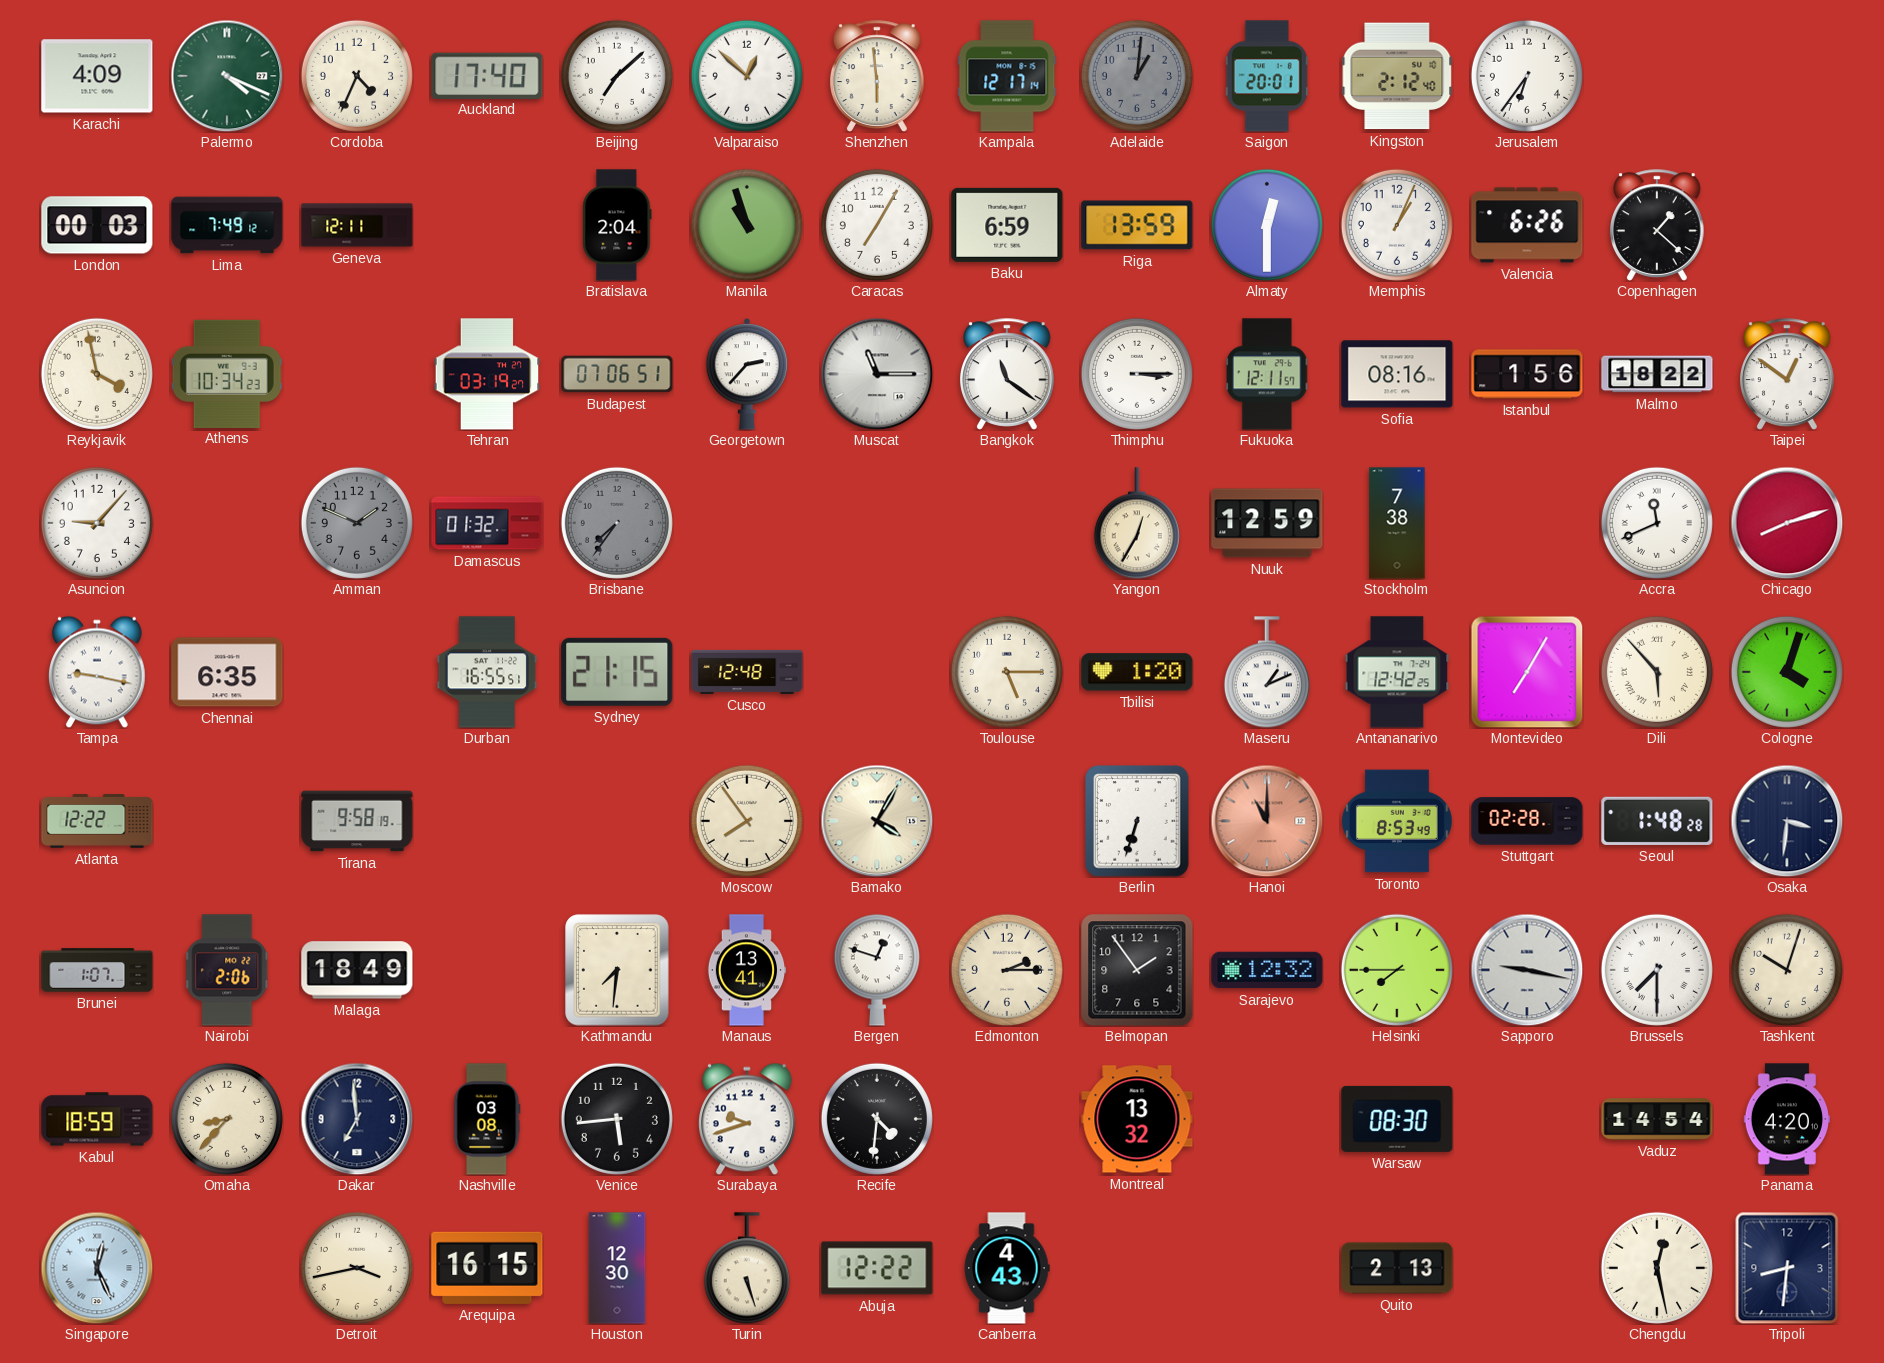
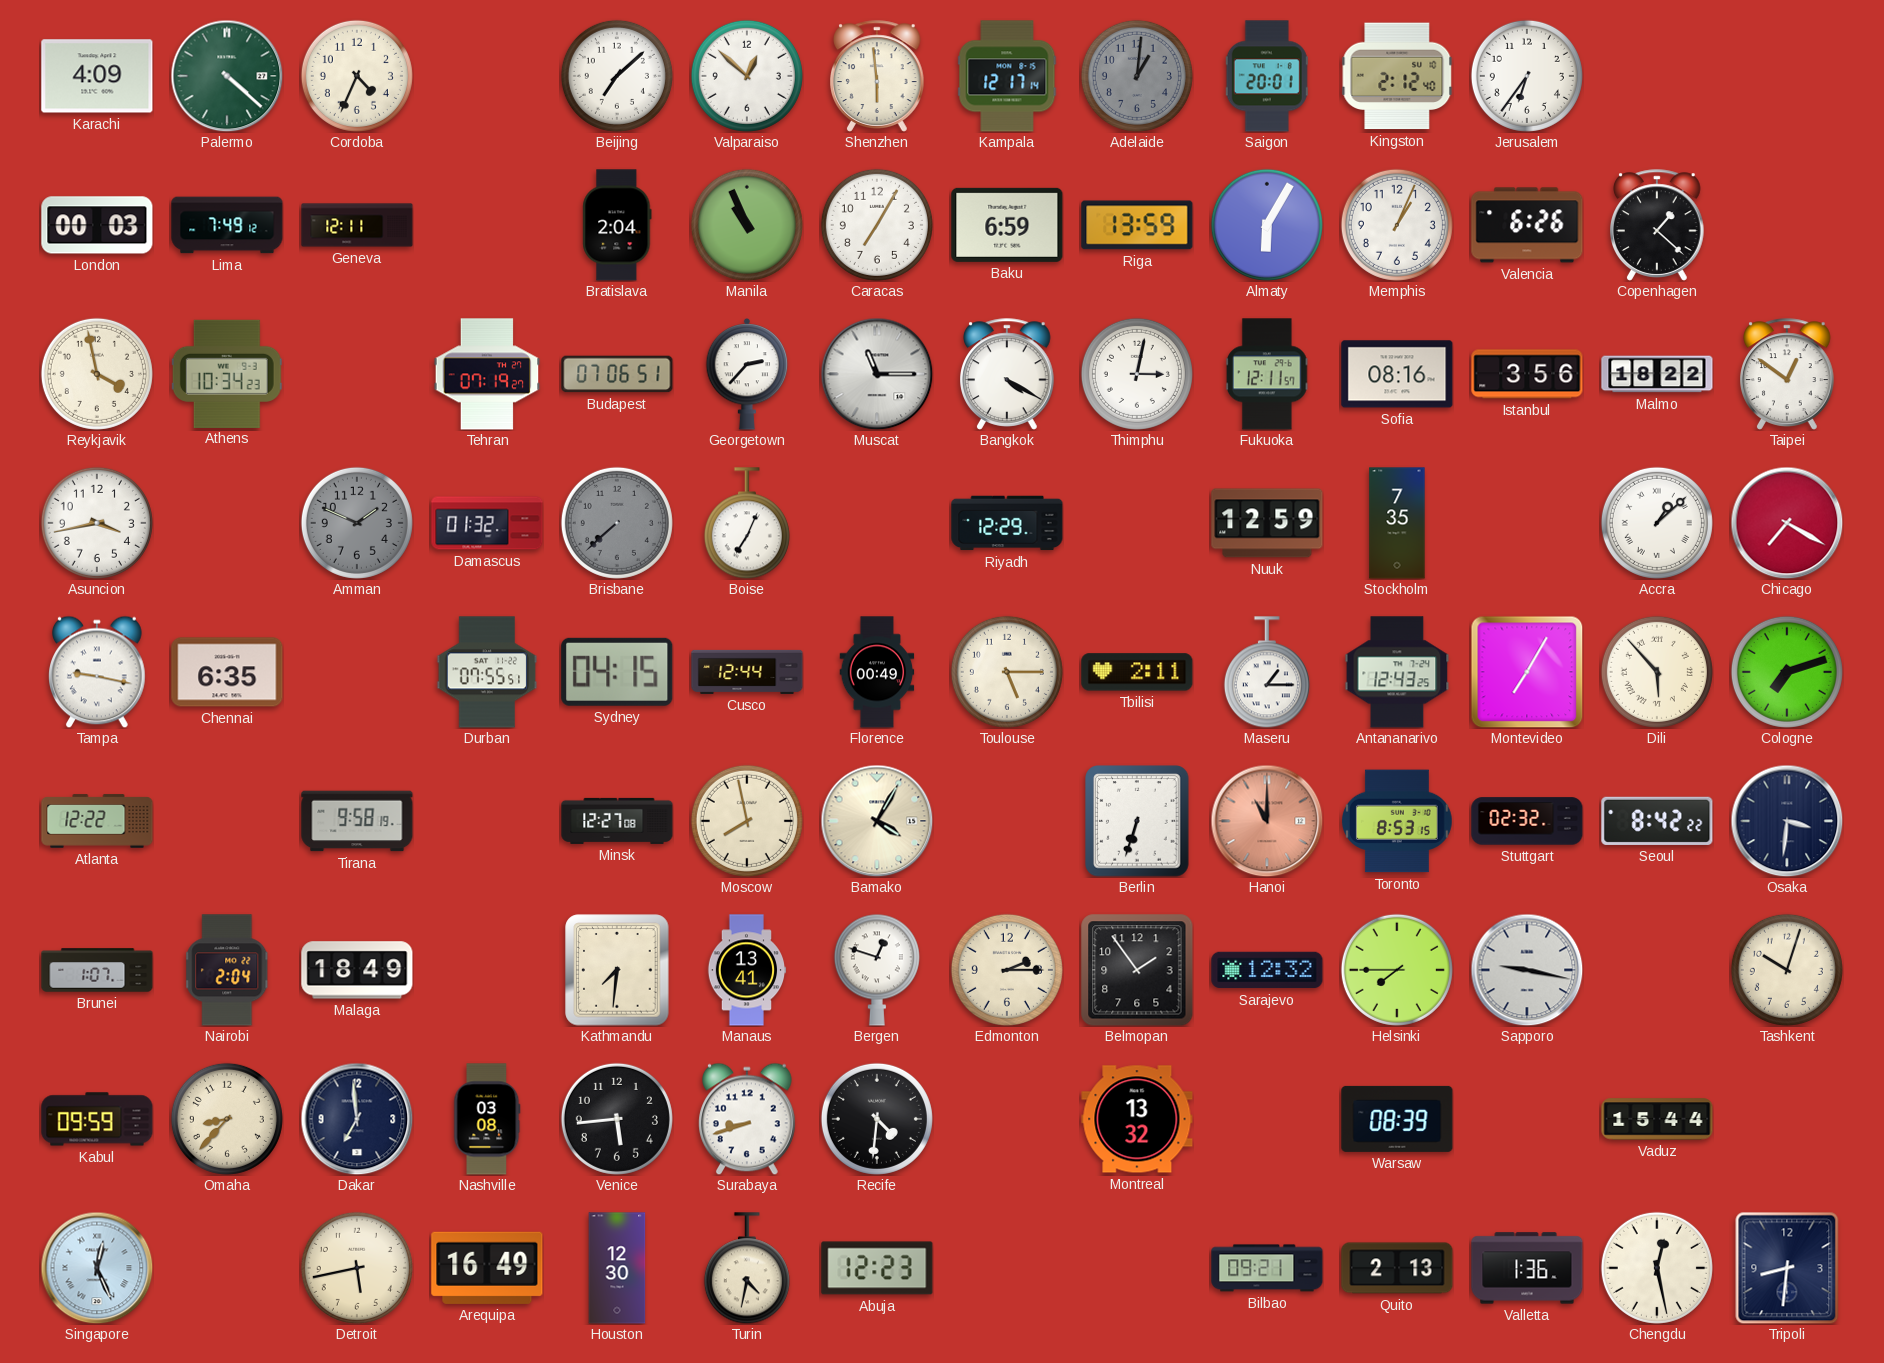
Palermo: 4:19 -> 4:22
Auckland: 17:40 -> none
Manila: 10:57 -> 10:56
Almaty: 12:30 -> 6:05
Tehran: 03:19 -> 07:19
Bangkok: 11:21 -> 4:20
Thimphu: 3:15 -> 3:02
Istanbul: 1:56 -> 3:56
Asuncion: 9:07 -> 3:43
Brisbane: 7:36 -> 7:38
Boise: none -> 7:04
Riyadh: none -> 12:29
Yangon: 12:35 -> none
Stockholm: 7:38 -> 7:35
Accra: 11:41 -> 1:08
Chicago: 8:12 -> 7:20
Durban: 16:55 -> 07:55
Sydney: 21:15 -> 04:15
Cusco: 12:48 -> 12:44
Florence: none -> 00:49
Tbilisi: 1:20 -> 2:11
Maseru: 1:11 -> 1:15
Antananarivo: 12:42 -> 12:43
Cologne: 4:03 -> 7:12
Minsk: none -> 12:27
Moscow: 7:54 -> 7:58
Toronto: 8:53:49 -> 8:53:15
Stuttgart: 02:28 -> 02:32
Seoul: 1:48 -> 8:42
Nairobi: 2:06 -> 2:04
Brussels: 7:30 -> none
Kabul: 18:59 -> 09:59
Surabaya: 9:42 -> 8:42
Warsaw: 08:30 -> 08:39
Vaduz: 14:54 -> 15:44
Panama: 4:20 -> none
Detroit: 3:43 -> 5:43
Arequipa: 16:15 -> 16:49
Turin: 5:27 -> 4:32
Abuja: 12:22 -> 12:23
Canberra: 4:43 -> none
Bilbao: none -> 09:21
Valletta: none -> 1:36
